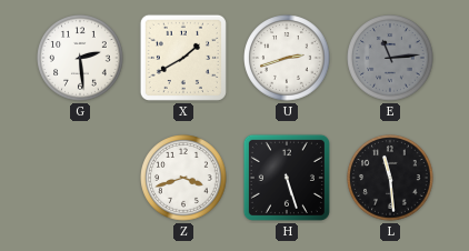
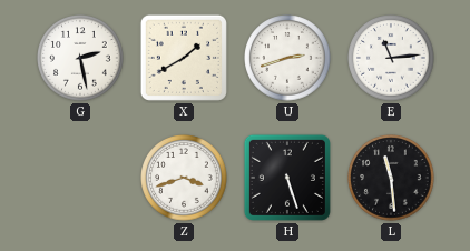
G: 2:29 -> 2:28
E dial: grey -> white
